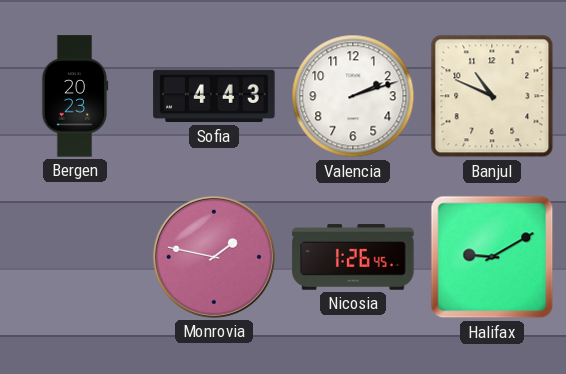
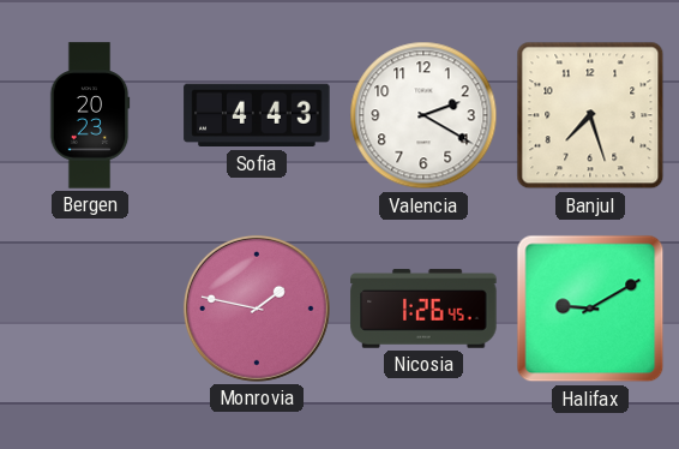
Valencia: 2:12 -> 2:20
Banjul: 10:49 -> 7:27
